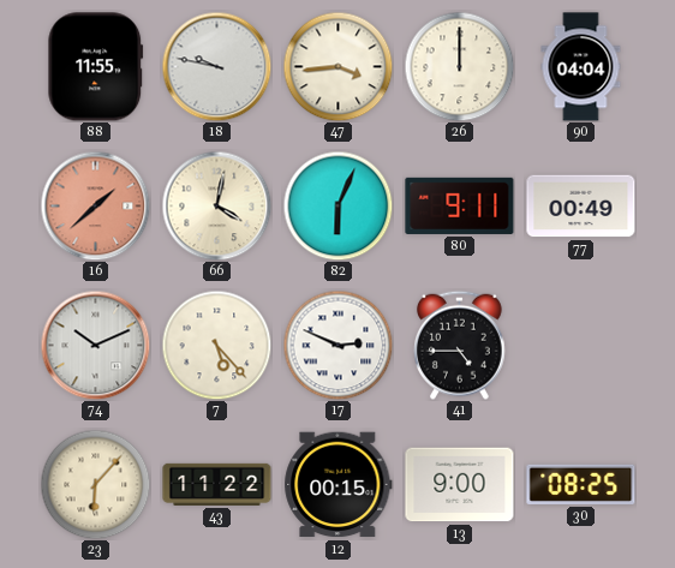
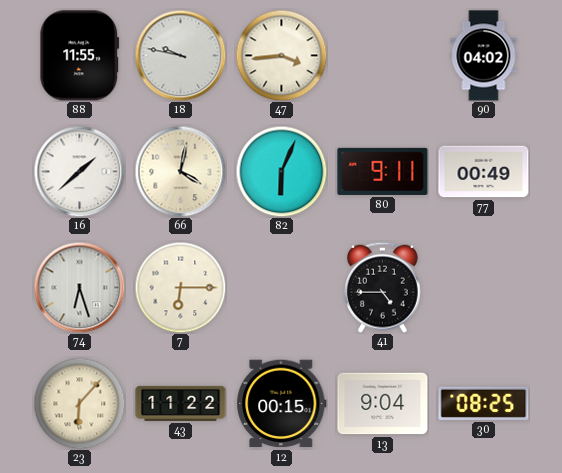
26: 12:00 -> none
90: 04:04 -> 04:02
16 dial: salmon -> white
74: 10:11 -> 6:27
7: 5:23 -> 6:15
17: 2:49 -> none
13: 9:00 -> 9:04
